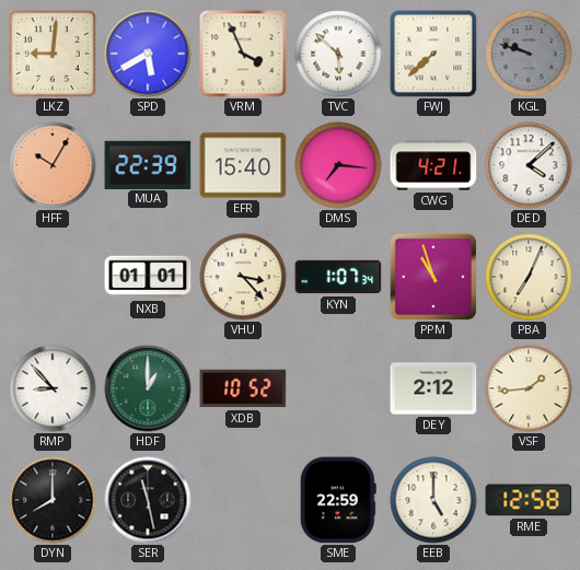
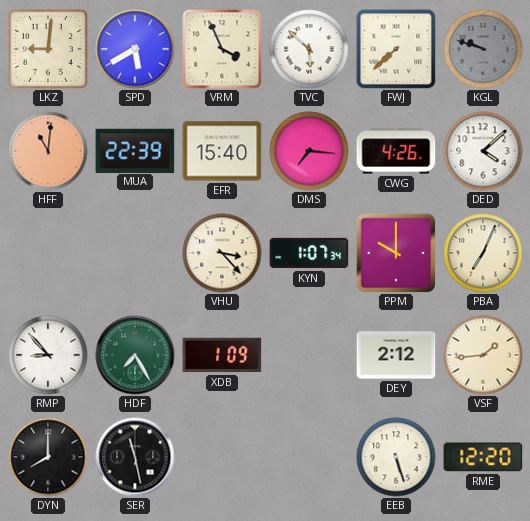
HFF: 10:05 -> 11:01
CWG: 4:21 -> 4:26
NXB: 01:01 -> none
PPM: 10:57 -> 10:00
HDF: 1:00 -> 7:25
XDB: 10:52 -> 1:09
SME: 22:59 -> none
EEB: 5:00 -> 5:27
RME: 12:58 -> 12:20
